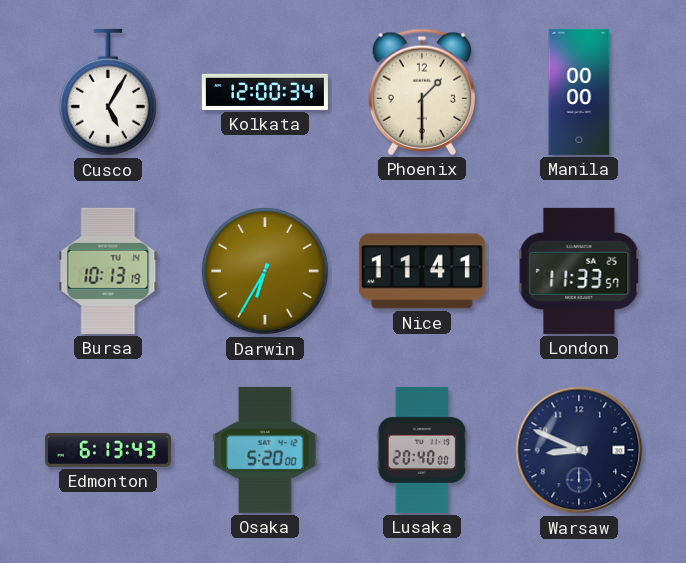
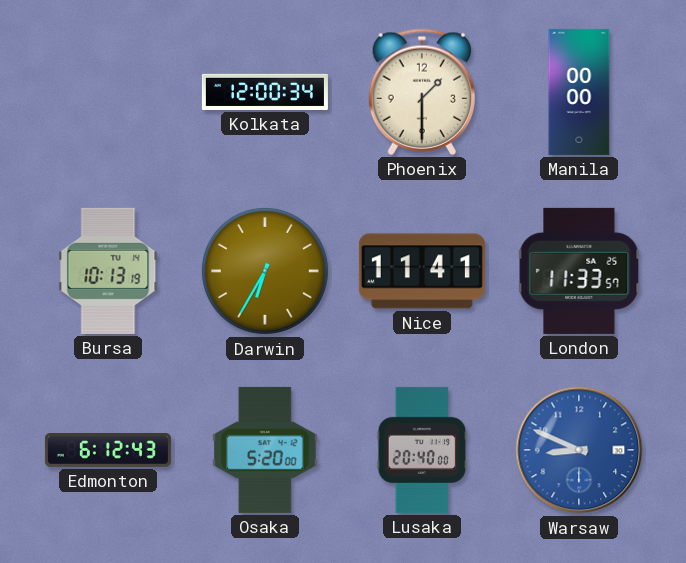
Cusco: 5:05 -> none
Edmonton: 6:13 -> 6:12
Warsaw dial: navy -> blue
